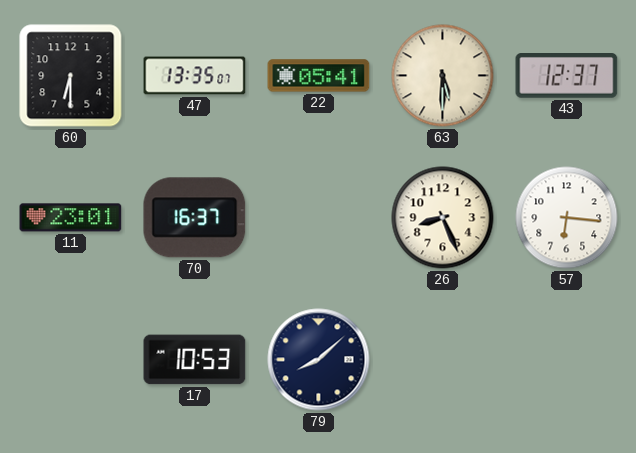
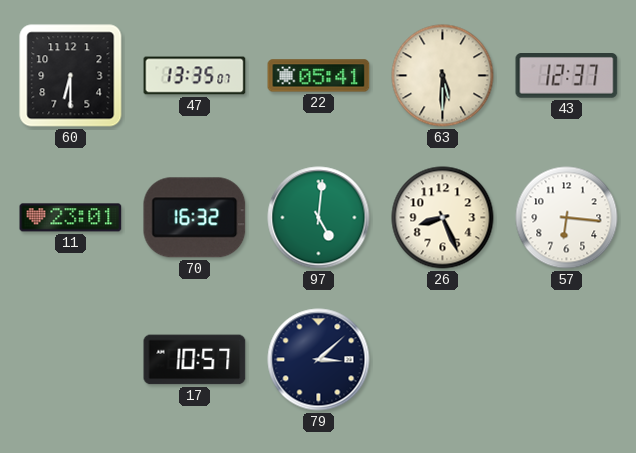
70: 16:37 -> 16:32
97: none -> 5:01
17: 10:53 -> 10:57
79: 8:08 -> 3:08
